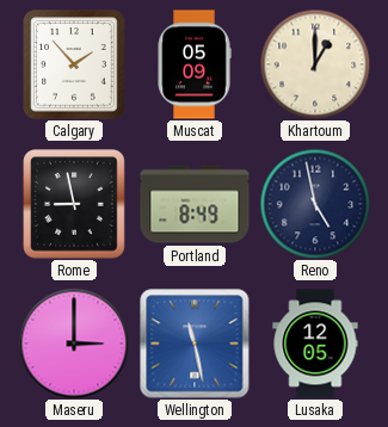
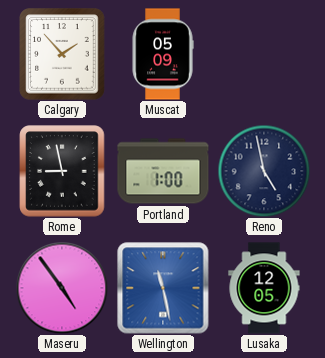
Khartoum: 1:00 -> none
Portland: 8:49 -> 1:00
Maseru: 3:00 -> 4:54
